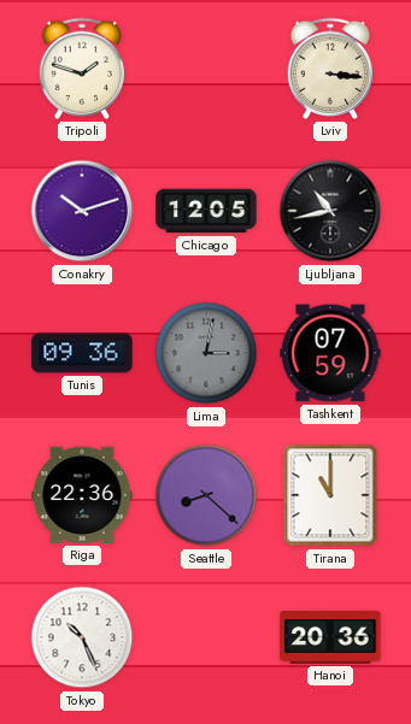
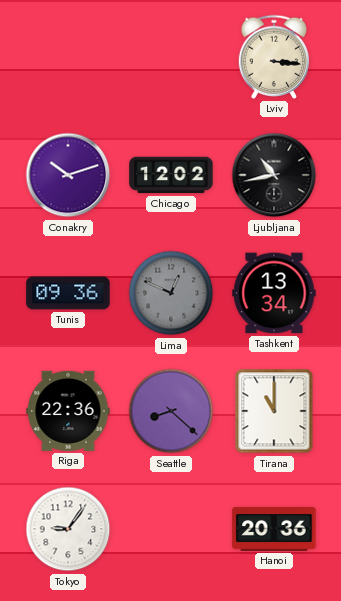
Tripoli: 1:48 -> none
Chicago: 12:05 -> 12:02
Lima: 3:02 -> 12:49
Tashkent: 07:59 -> 13:34
Tokyo: 10:26 -> 9:06
